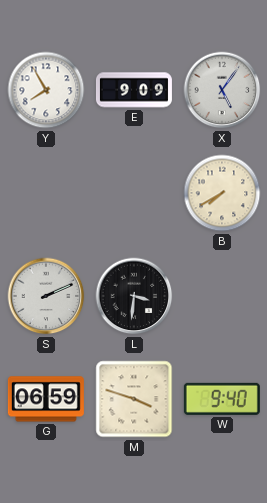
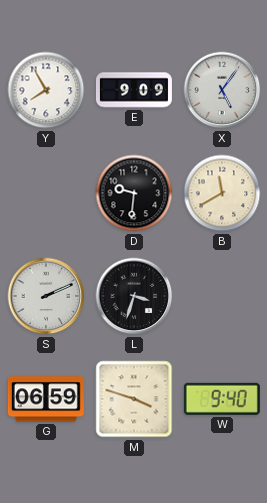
D: none -> 9:31
B: 7:40 -> 11:40
L: 3:31 -> 3:33
